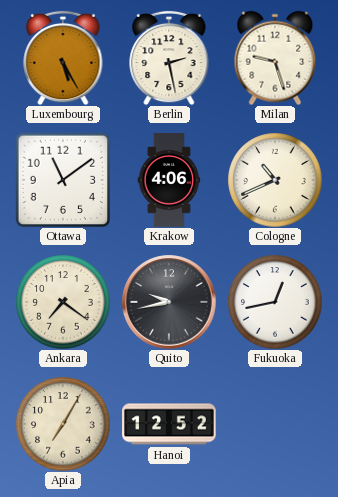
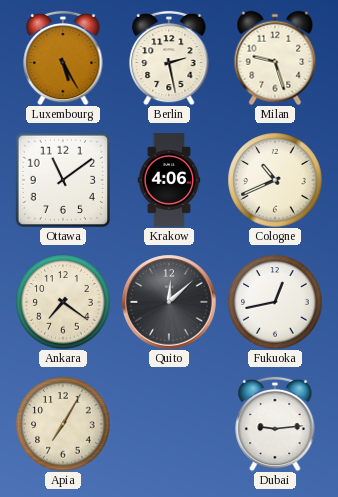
Quito: 9:43 -> 12:08
Hanoi: 12:52 -> none
Dubai: none -> 9:14
